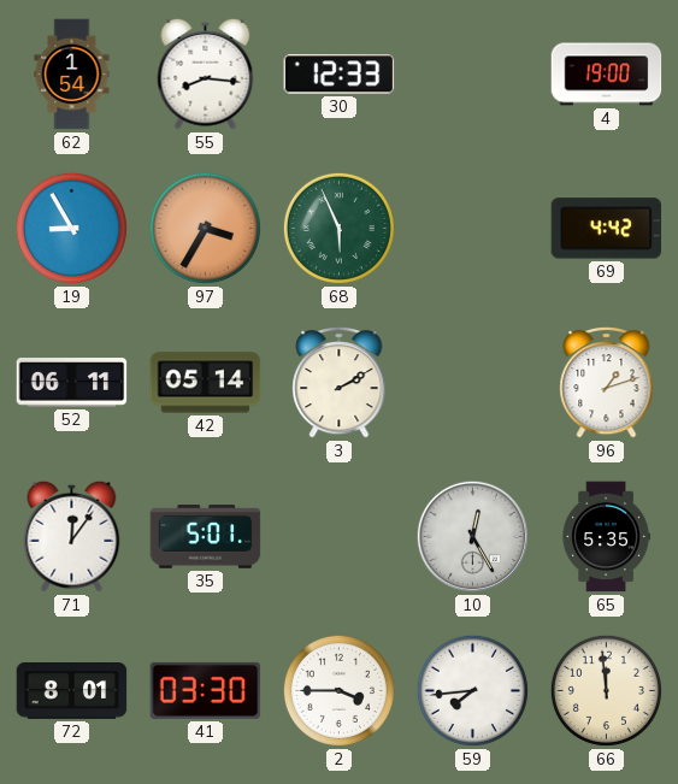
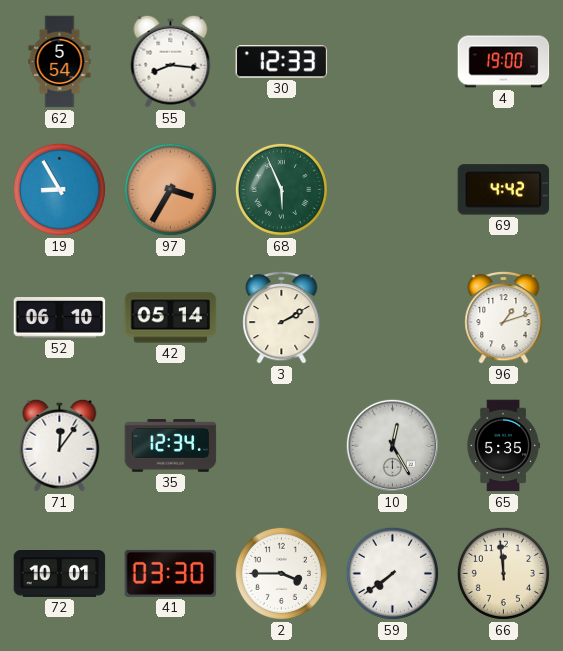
62: 1:54 -> 5:54
52: 06:11 -> 06:10
35: 5:01 -> 12:34
72: 8:01 -> 10:01
59: 7:44 -> 7:39
